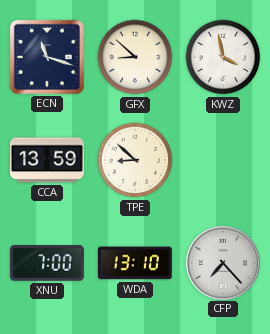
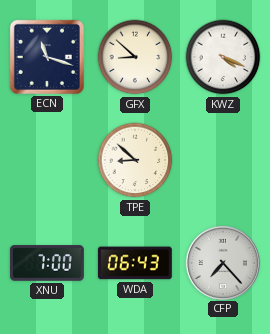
KWZ: 3:58 -> 4:19
CCA: 13:59 -> none
WDA: 13:10 -> 06:43
